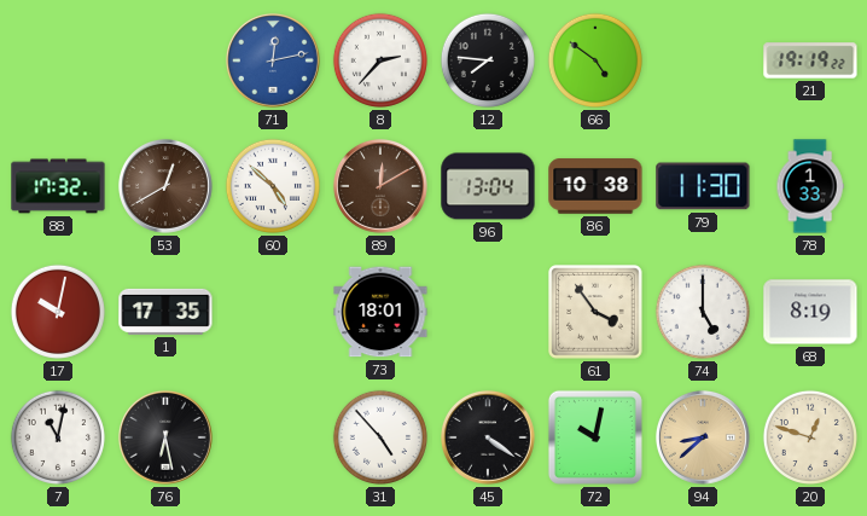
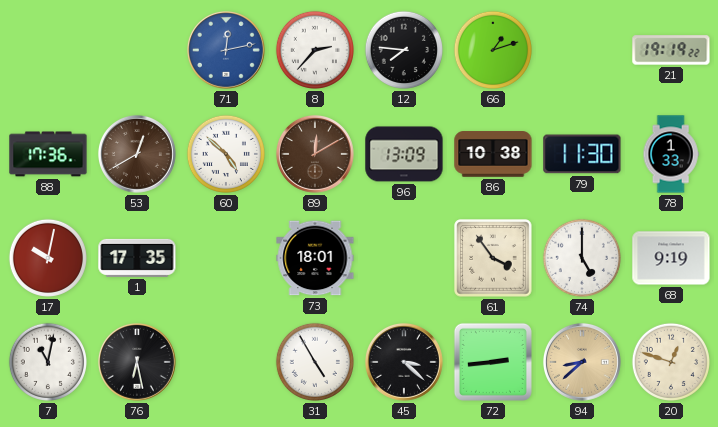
66: 4:51 -> 1:12
88: 17:32 -> 17:36
96: 13:04 -> 13:09
68: 8:19 -> 9:19
31: 4:53 -> 4:55
45: 4:21 -> 3:22
72: 10:02 -> 2:44
